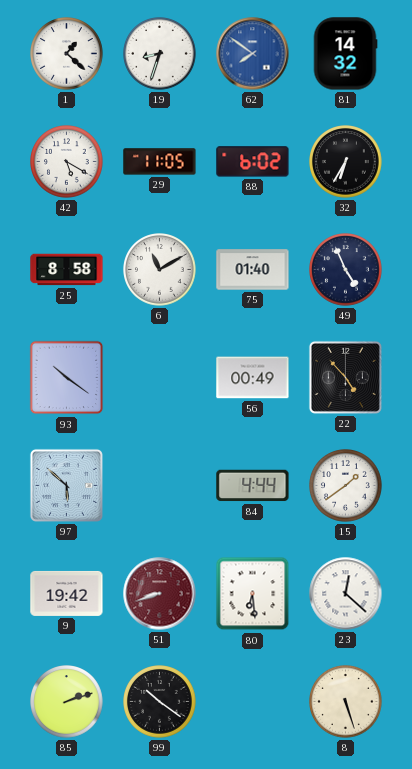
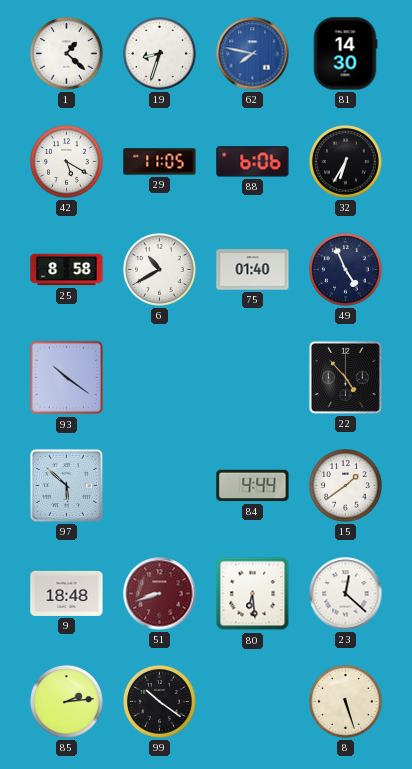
62: 7:51 -> 7:47
81: 14:32 -> 14:30
88: 6:02 -> 6:06
6: 11:10 -> 10:40
56: 00:49 -> none
9: 19:42 -> 18:48
85: 2:12 -> 2:14
